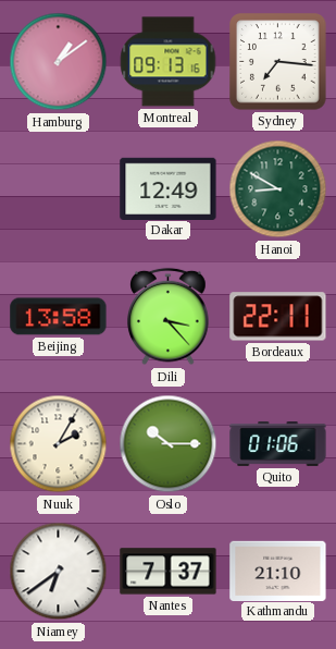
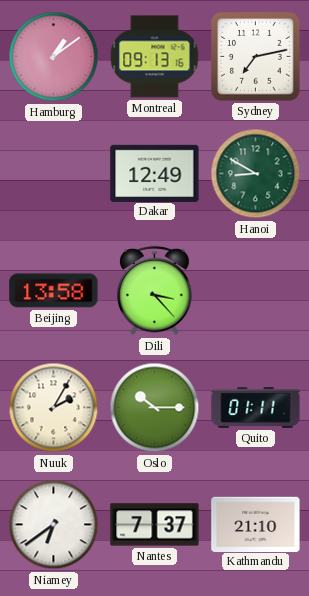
Sydney: 7:16 -> 7:13
Bordeaux: 22:11 -> none
Quito: 01:06 -> 01:11
